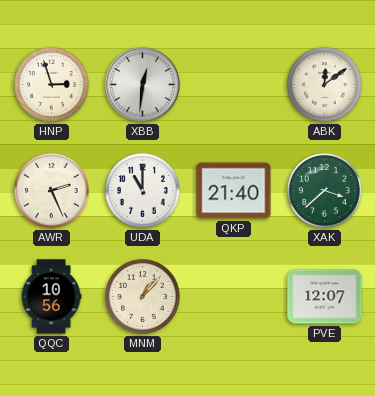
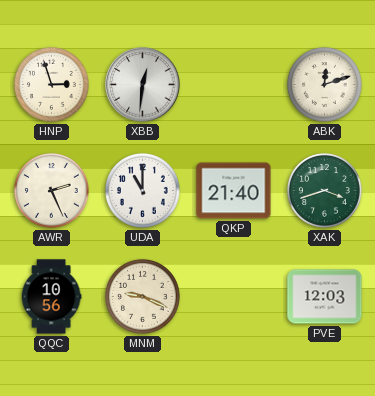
ABK: 12:09 -> 12:12
XAK: 3:38 -> 3:42
MNM: 1:07 -> 9:19
PVE: 12:07 -> 12:03
